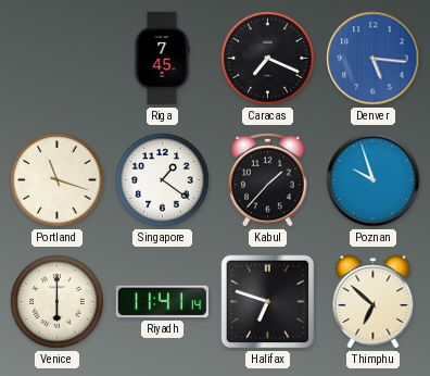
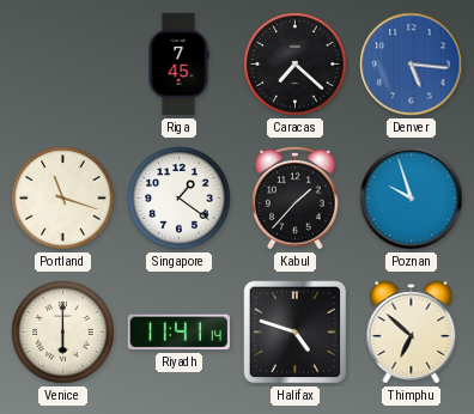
Caracas: 7:19 -> 7:22
Halifax: 6:48 -> 4:48
